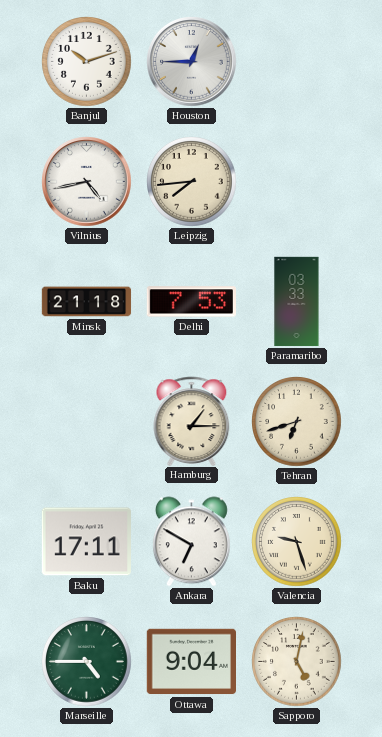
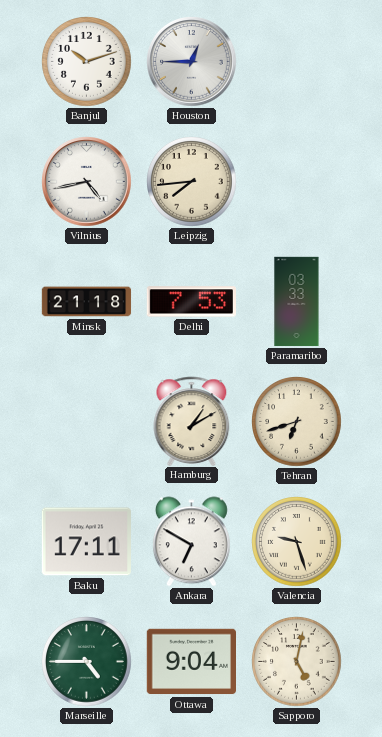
Hamburg: 1:15 -> 1:10
